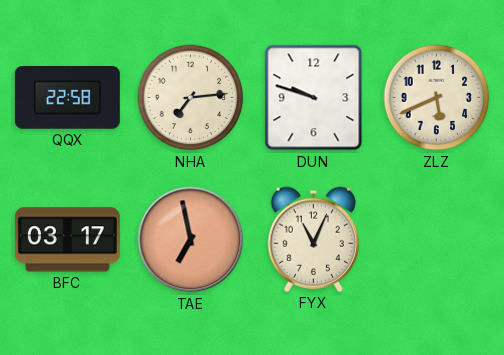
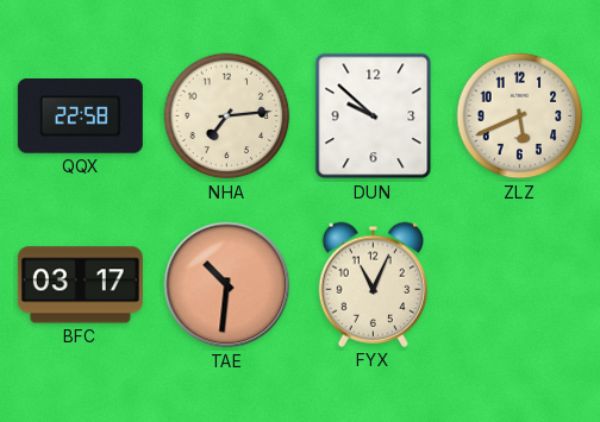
DUN: 9:48 -> 9:52
TAE: 6:58 -> 10:31
